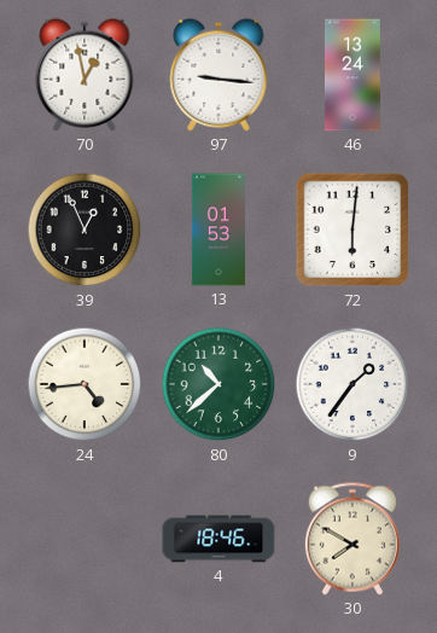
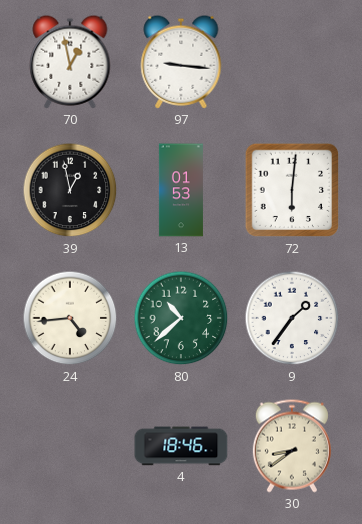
46: 13:24 -> none
39: 12:56 -> 12:58
30: 7:50 -> 8:39
